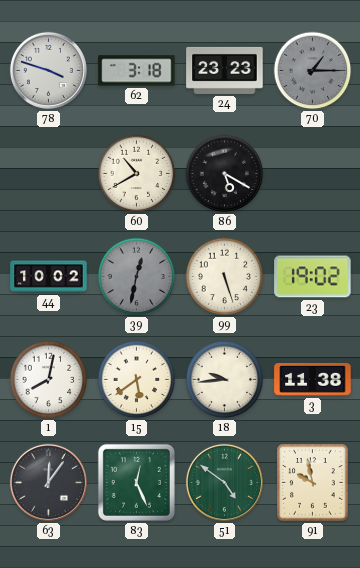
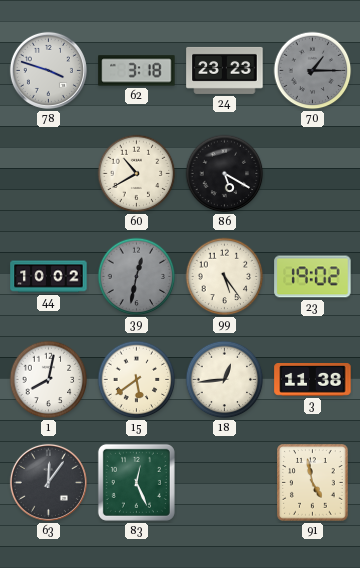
99: 5:27 -> 5:24
18: 9:44 -> 12:44
51: 4:51 -> none
91: 9:58 -> 4:58
